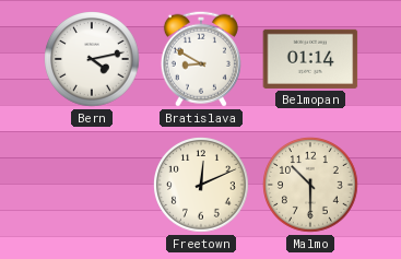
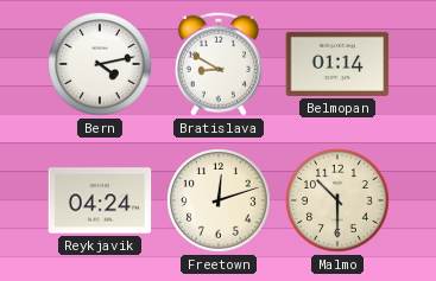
Reykjavik: none -> 04:24
Freetown: 12:11 -> 12:12
